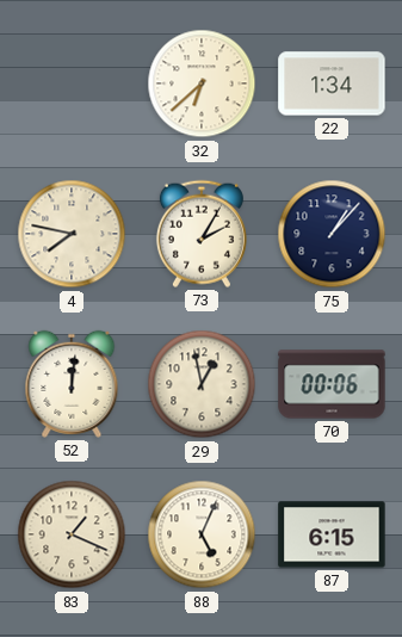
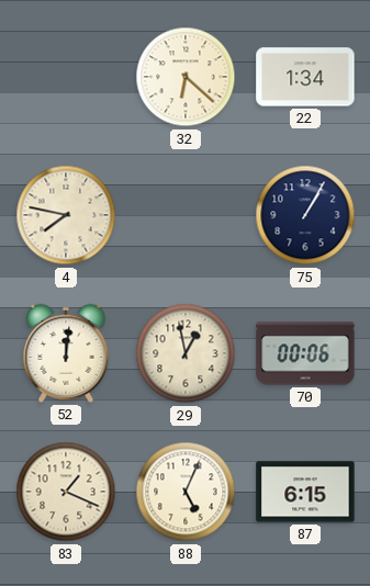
32: 6:38 -> 6:22
73: 2:05 -> none
75: 1:07 -> 1:05
